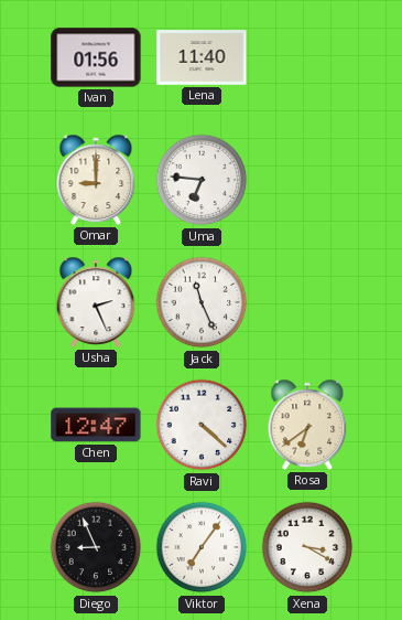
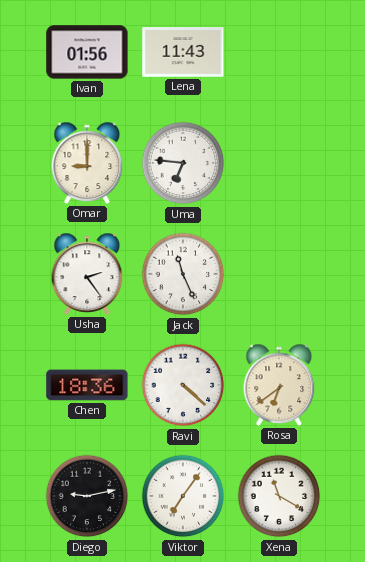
Lena: 11:40 -> 11:43
Usha: 2:26 -> 2:24
Chen: 12:47 -> 18:36
Diego: 8:56 -> 9:13
Xena: 3:20 -> 11:20
